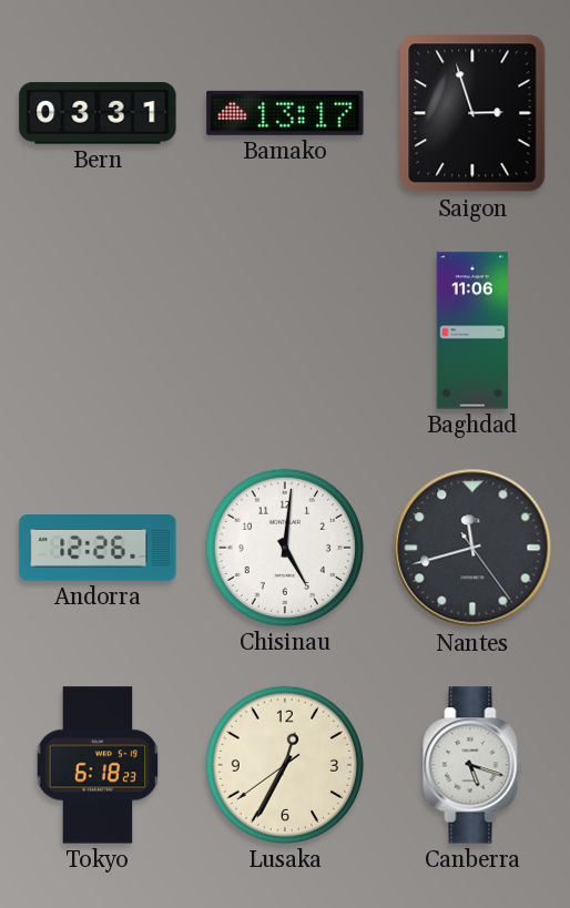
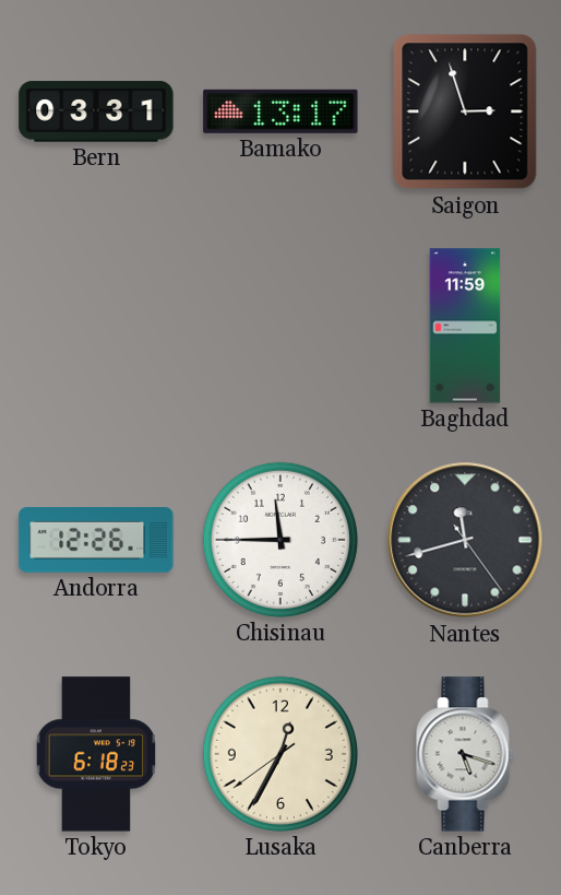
Baghdad: 11:06 -> 11:59
Chisinau: 5:01 -> 11:45
